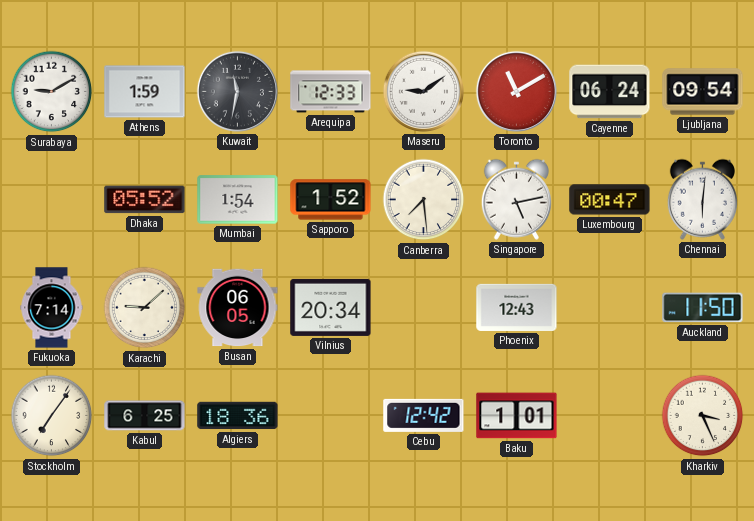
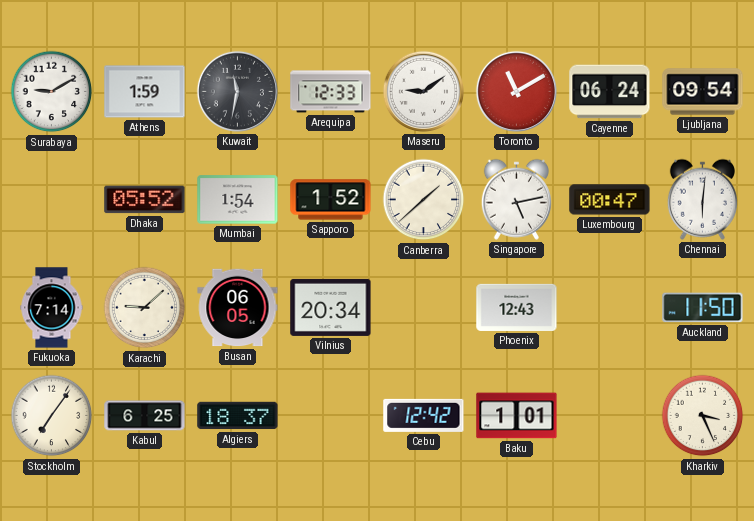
Canberra: 7:29 -> 1:38
Algiers: 18:36 -> 18:37
